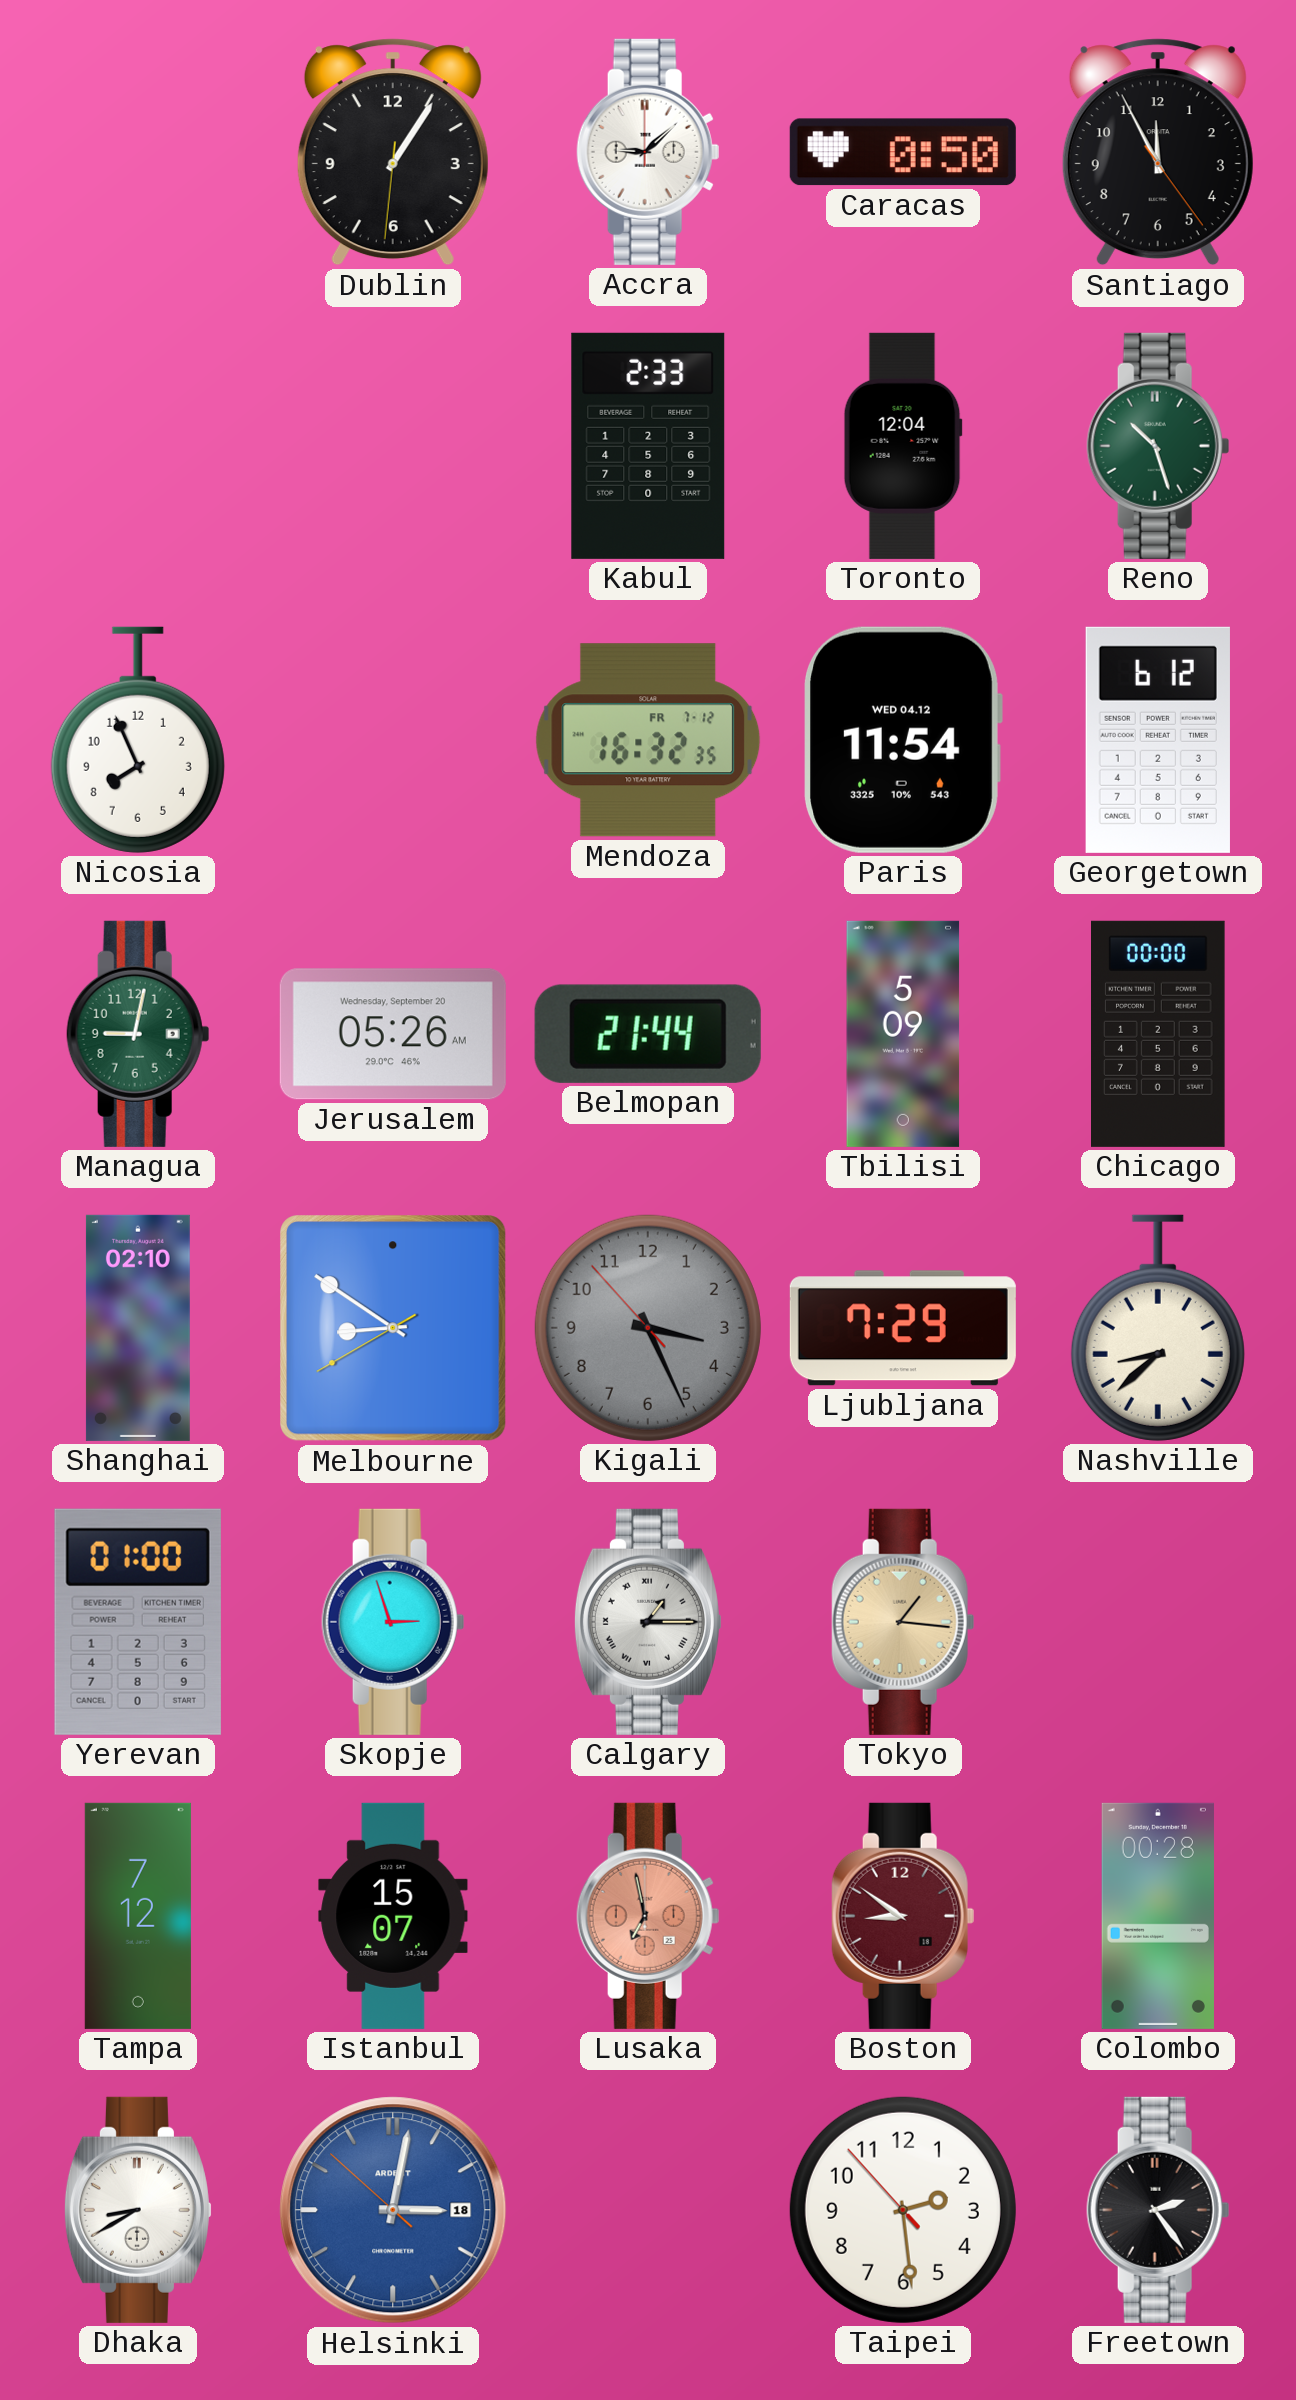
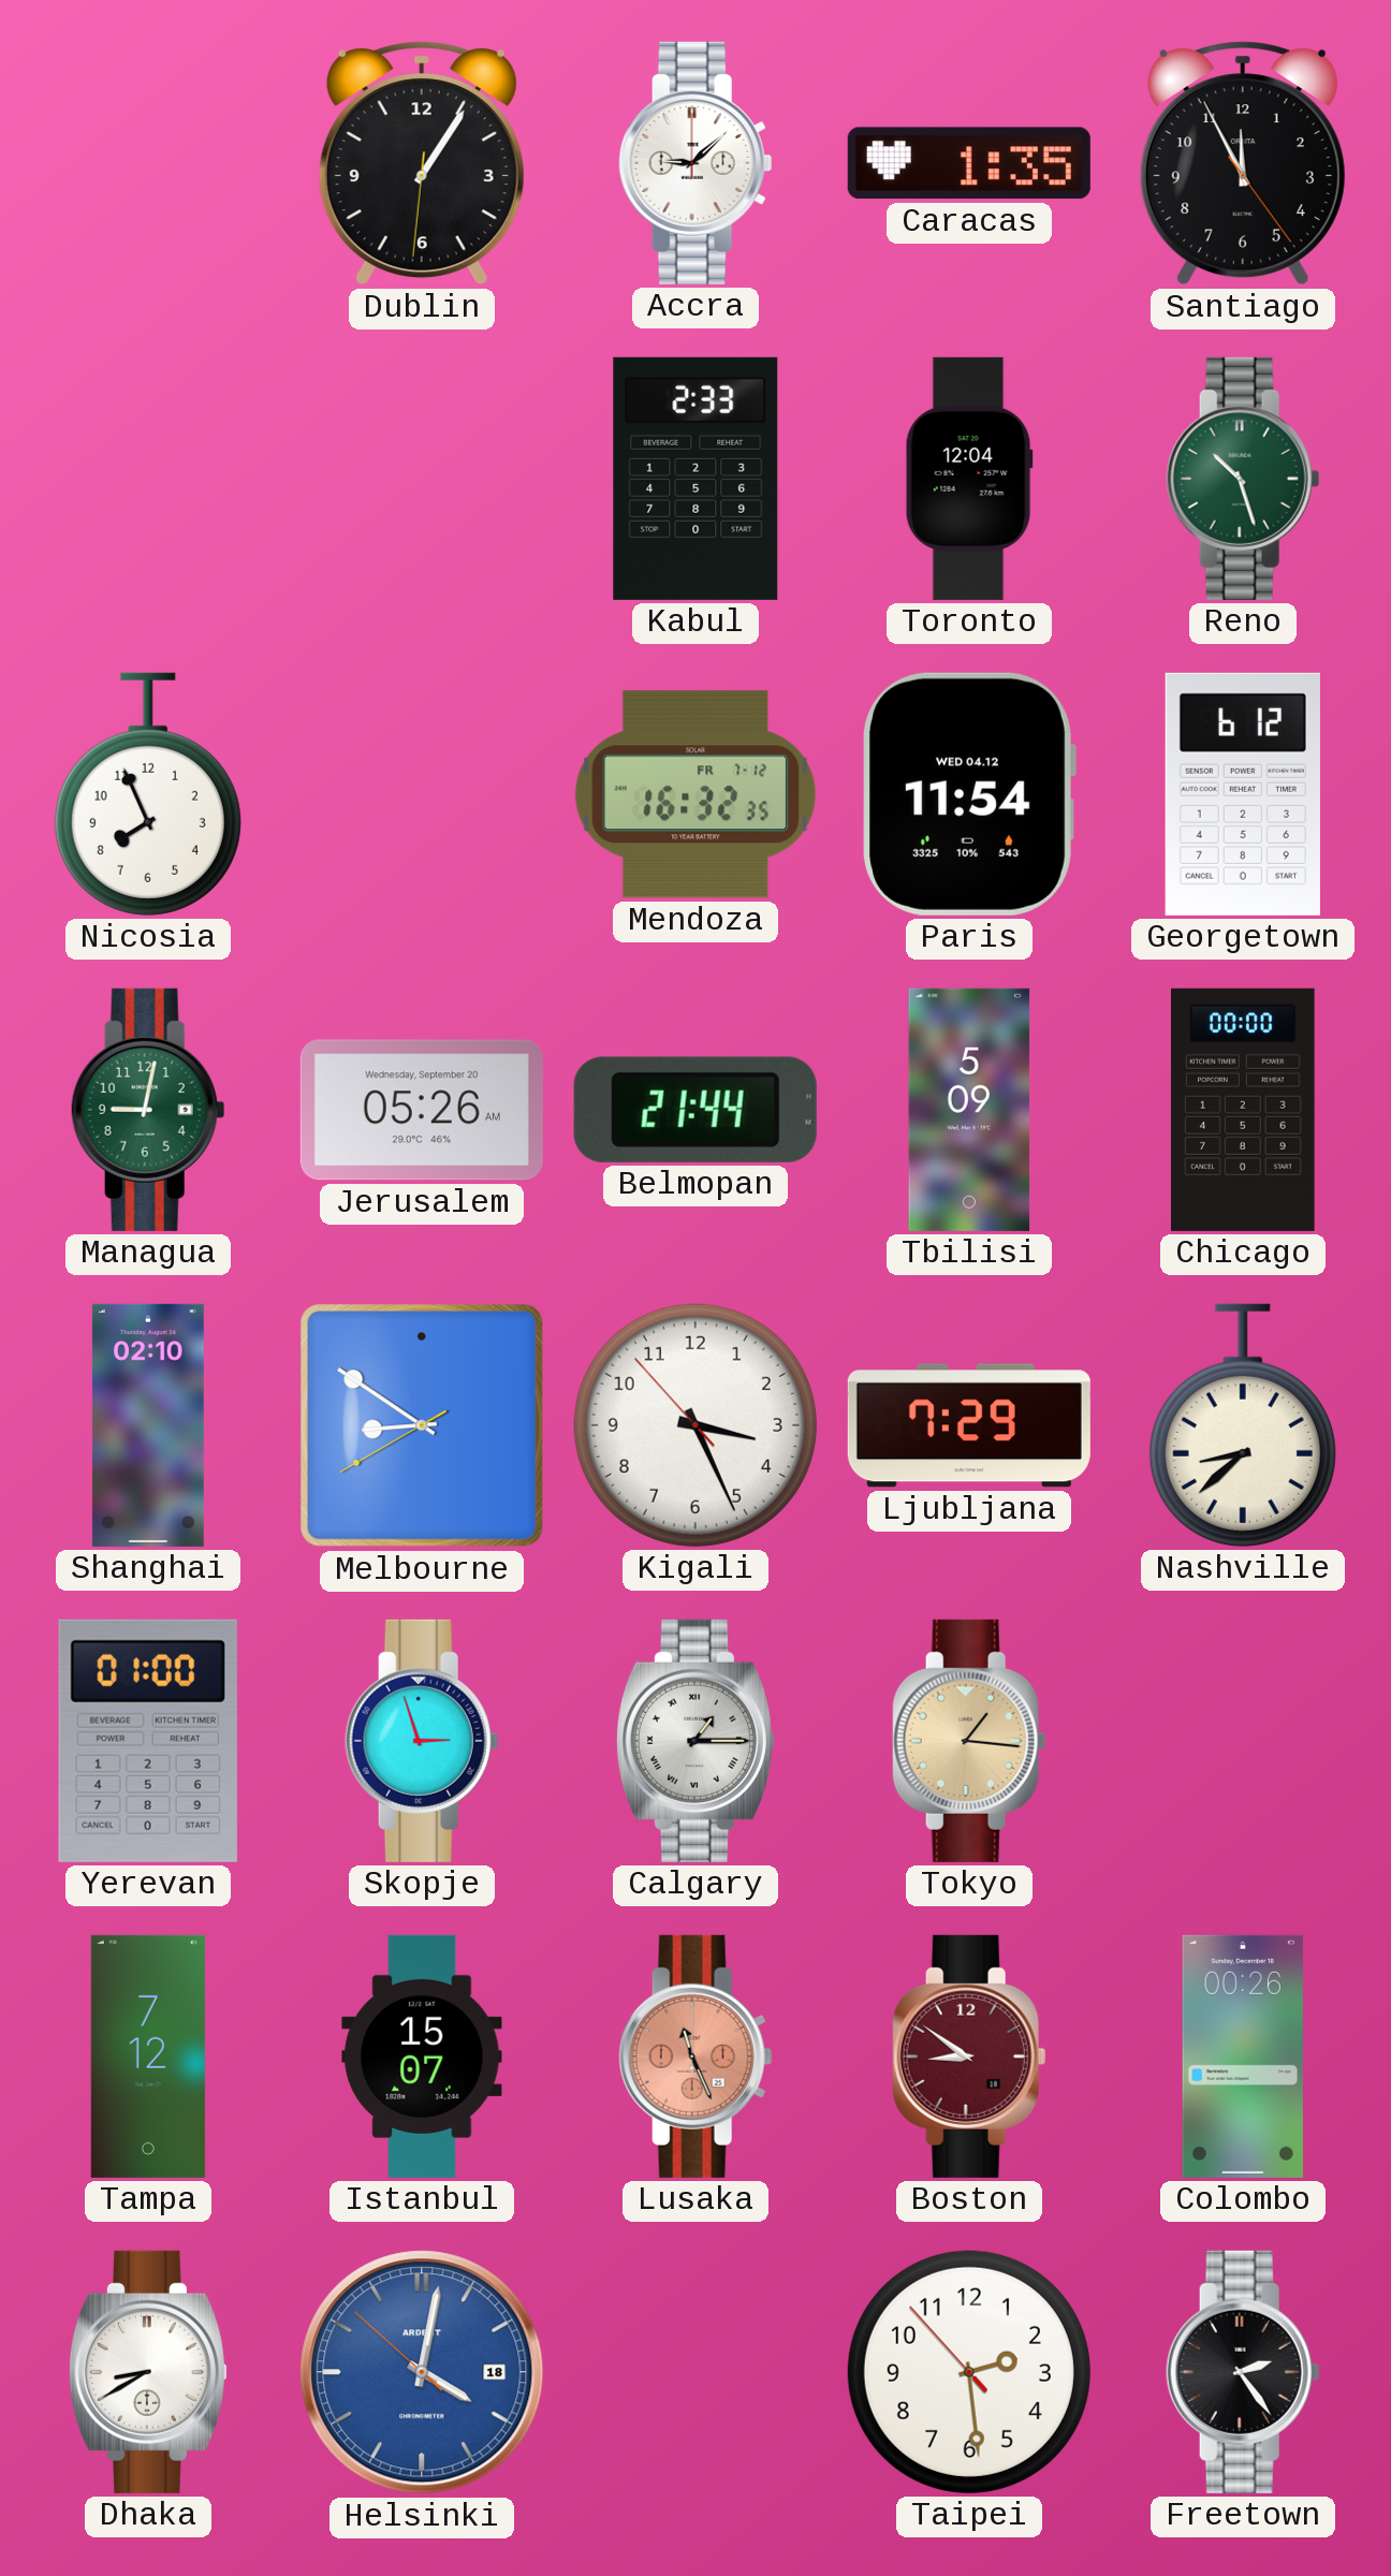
Caracas: 0:50 -> 1:35
Kigali dial: grey -> white
Lusaka: 6:58 -> 11:26
Colombo: 00:28 -> 00:26
Helsinki: 3:01 -> 4:01
